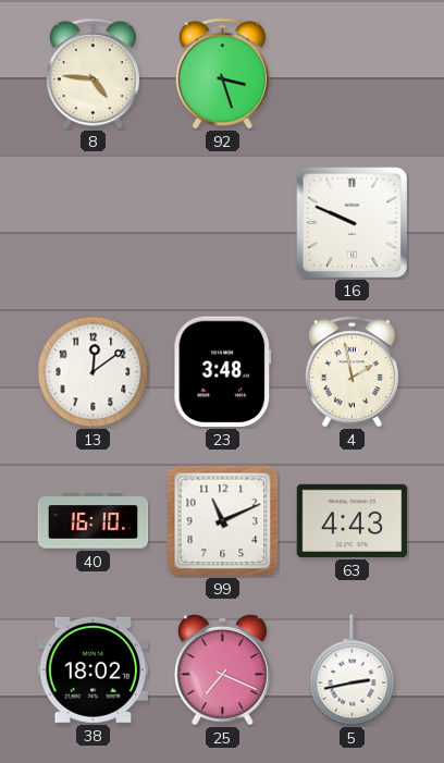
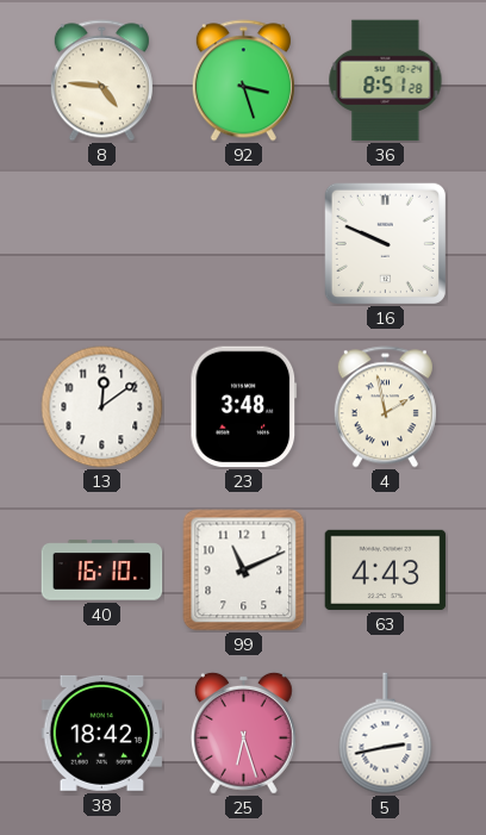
36: none -> 8:51
38: 18:02 -> 18:42
25: 7:19 -> 6:27
